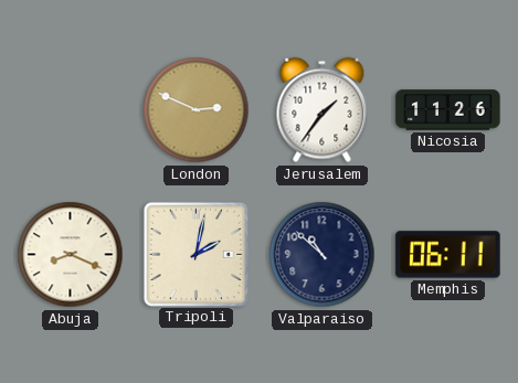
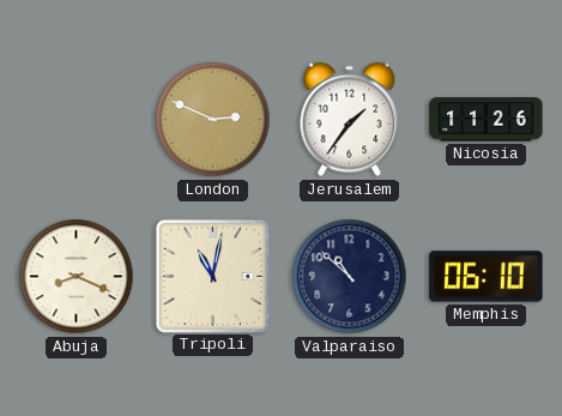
Tripoli: 2:02 -> 11:02
Memphis: 06:11 -> 06:10
